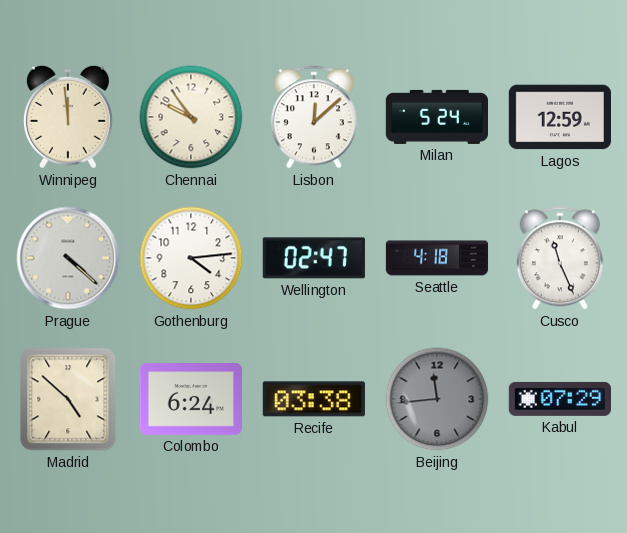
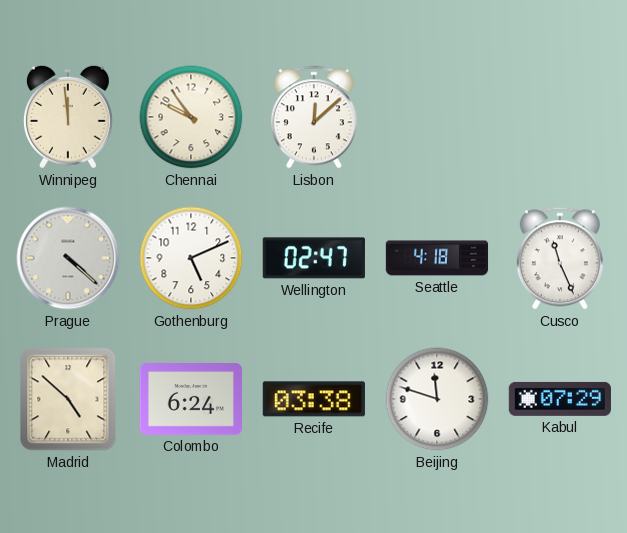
Milan: 5:24 -> none
Lagos: 12:59 -> none
Gothenburg: 4:14 -> 5:11
Beijing: 11:44 -> 11:48
Beijing dial: grey -> white
